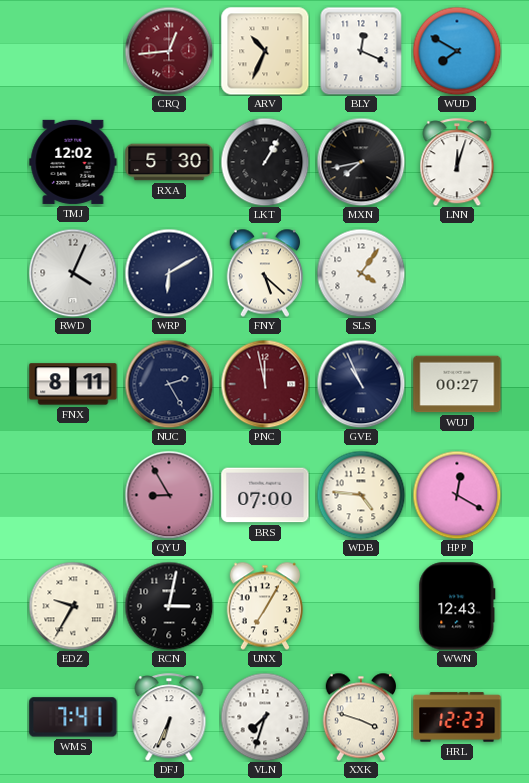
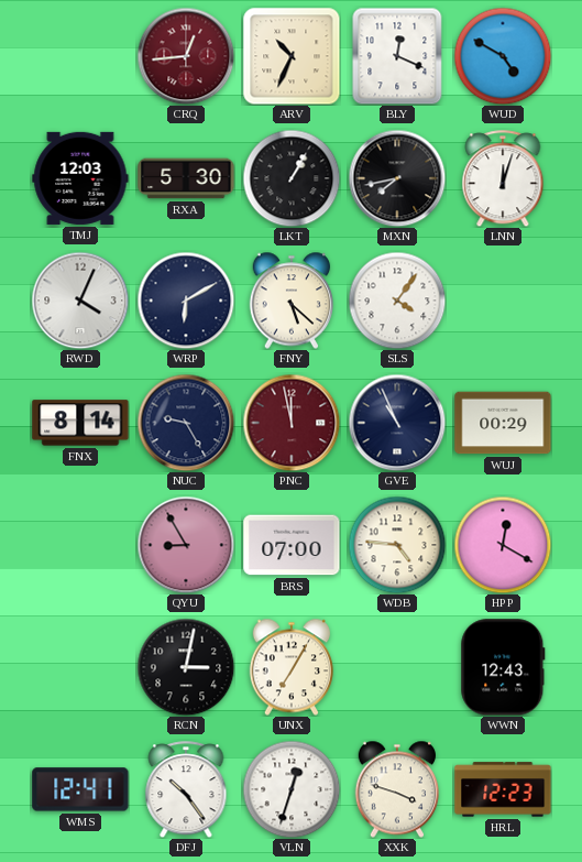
WUD: 7:50 -> 4:50
TMJ: 12:02 -> 12:03
FNX: 8:11 -> 8:14
NUC: 2:25 -> 9:25
WUJ: 00:27 -> 00:29
EDZ: 9:35 -> none
WMS: 7:41 -> 12:41
DFJ: 6:34 -> 10:24
VLN: 7:33 -> 12:33
